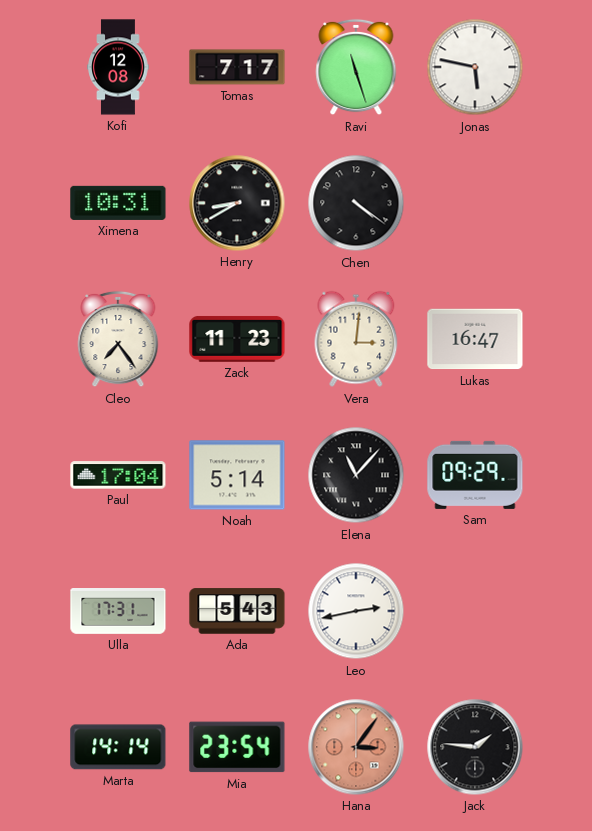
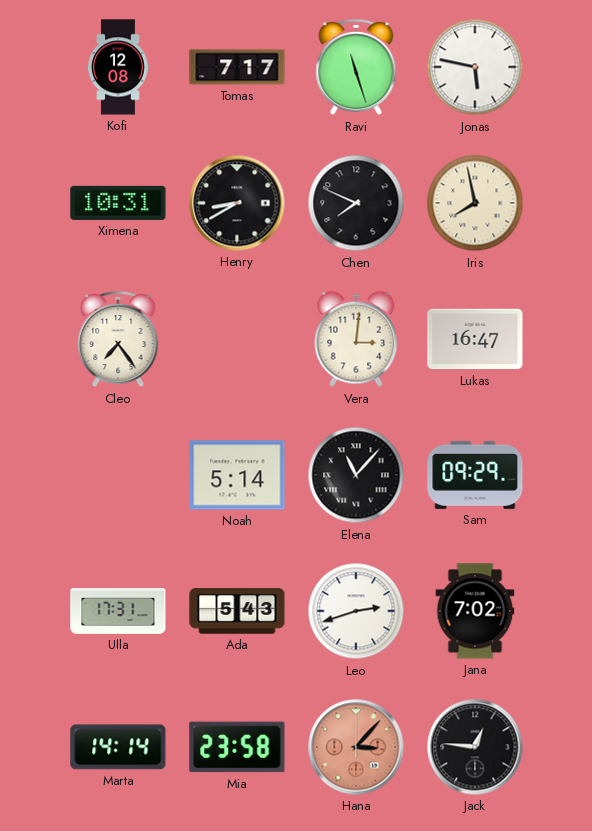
Chen: 4:21 -> 7:49
Iris: none -> 7:58
Zack: 11:23 -> none
Paul: 17:04 -> none
Leo: 2:43 -> 2:42
Jana: none -> 7:02
Mia: 23:54 -> 23:58
Hana: 3:06 -> 3:07
Jack: 1:46 -> 12:46
